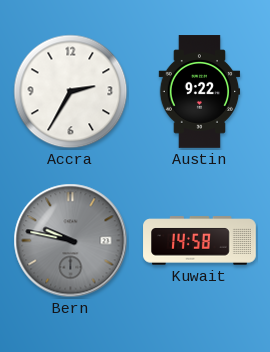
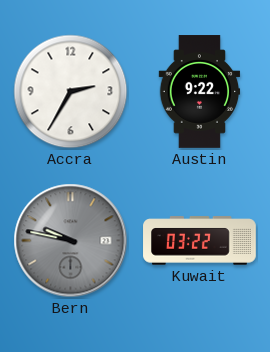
Kuwait: 14:58 -> 03:22
